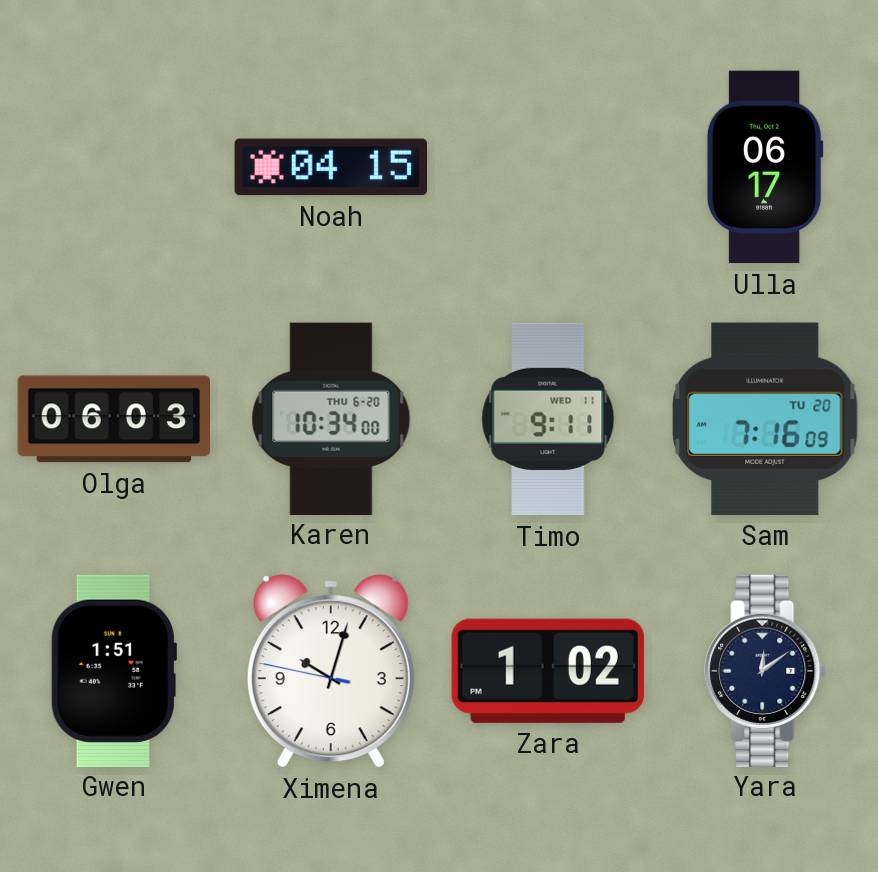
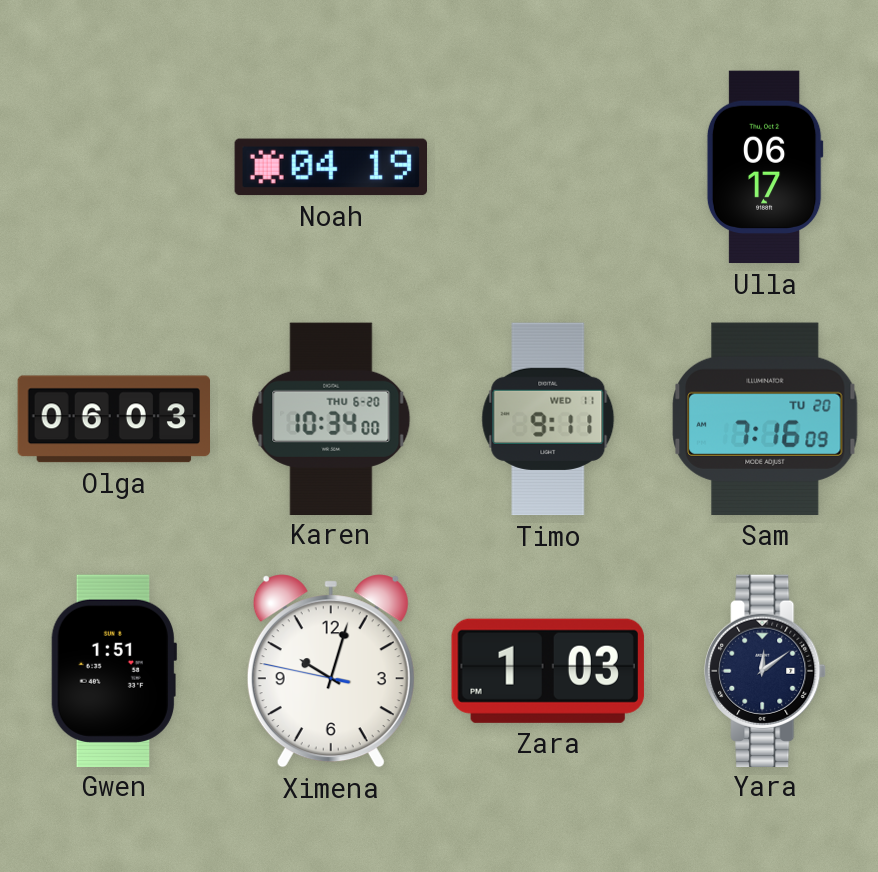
Noah: 04:15 -> 04:19
Zara: 1:02 -> 1:03
